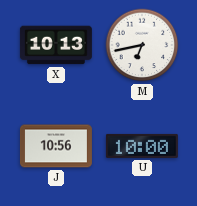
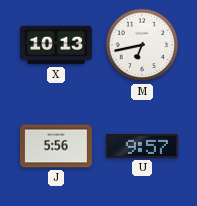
J: 10:56 -> 5:56
U: 10:00 -> 9:57
